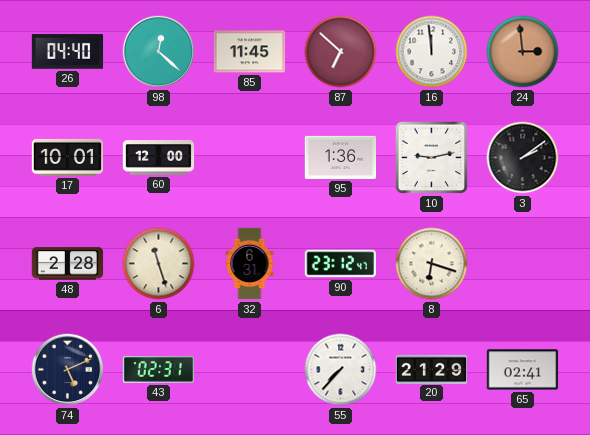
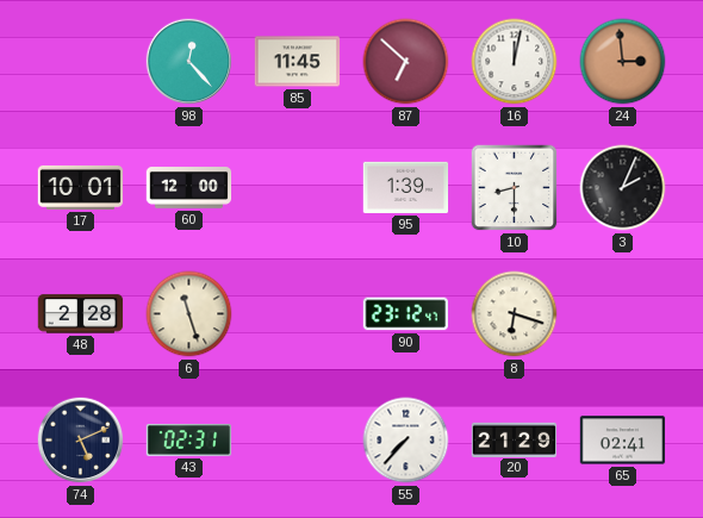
26: 04:40 -> none
98: 12:22 -> 12:23
16: 11:59 -> 12:02
95: 1:36 -> 1:39
10: 9:13 -> 8:30
3: 2:09 -> 2:04
32: 6:31 -> none
